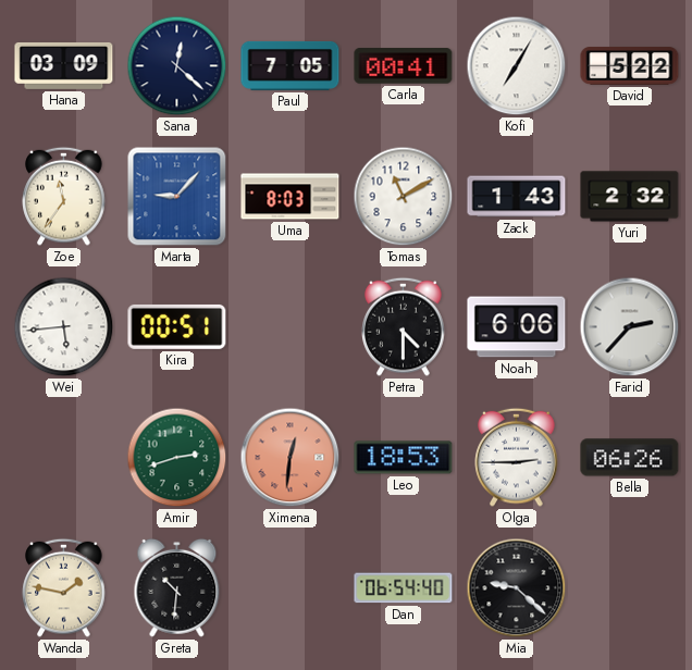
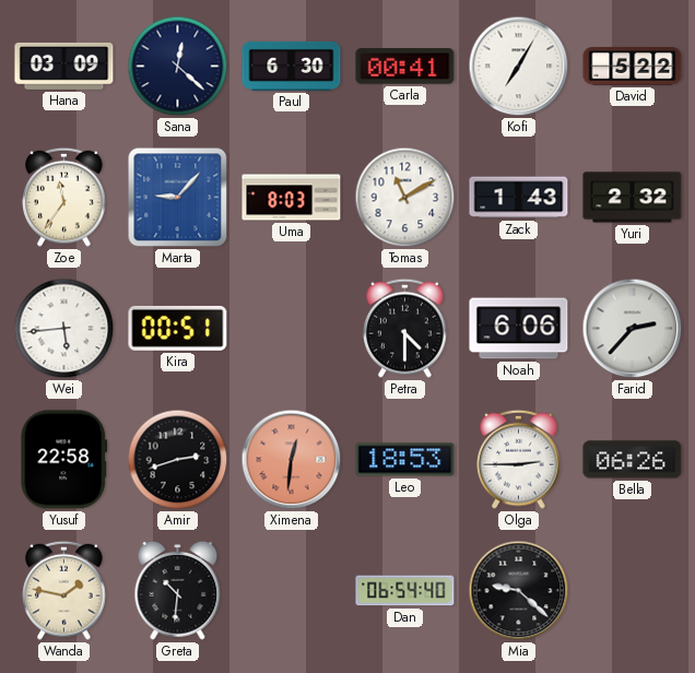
Paul: 7:05 -> 6:30
Yusuf: none -> 22:58
Amir dial: green -> black
